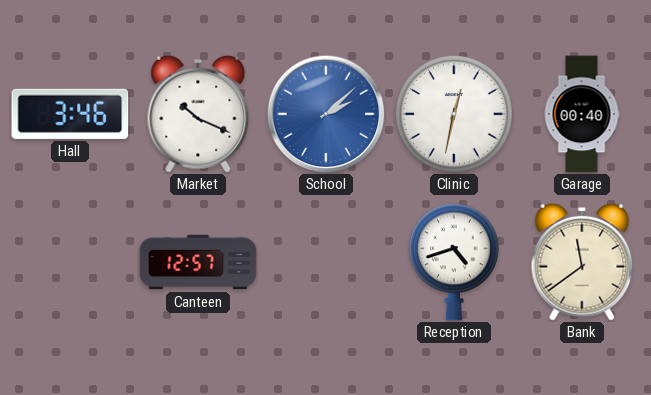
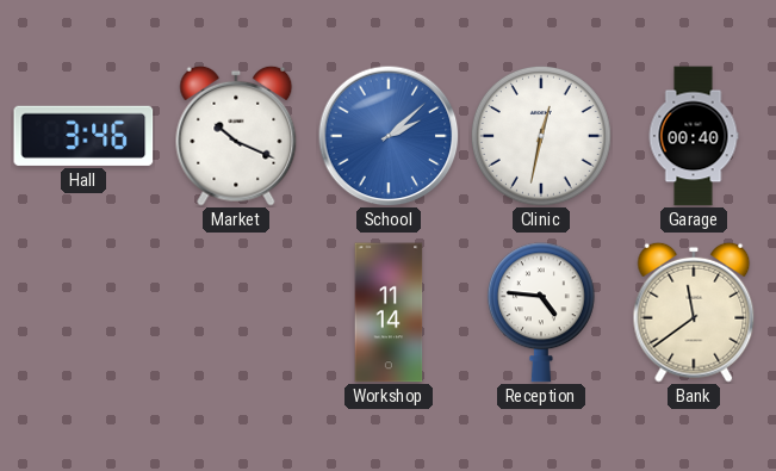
Canteen: 12:57 -> none
Workshop: none -> 11:14
Reception: 4:42 -> 4:46
